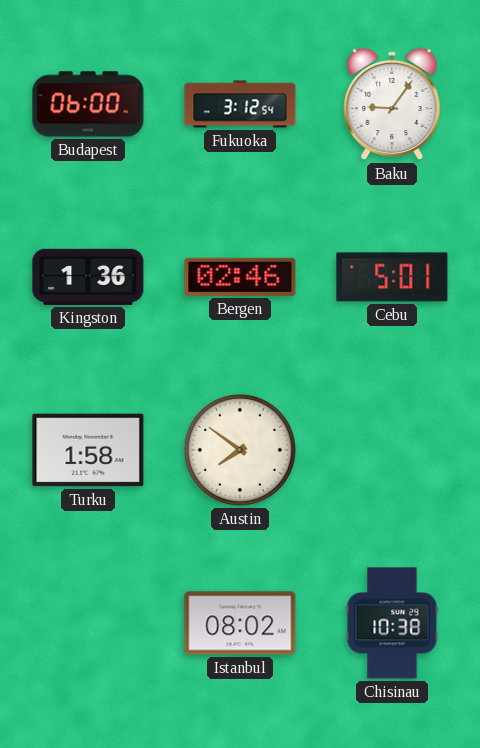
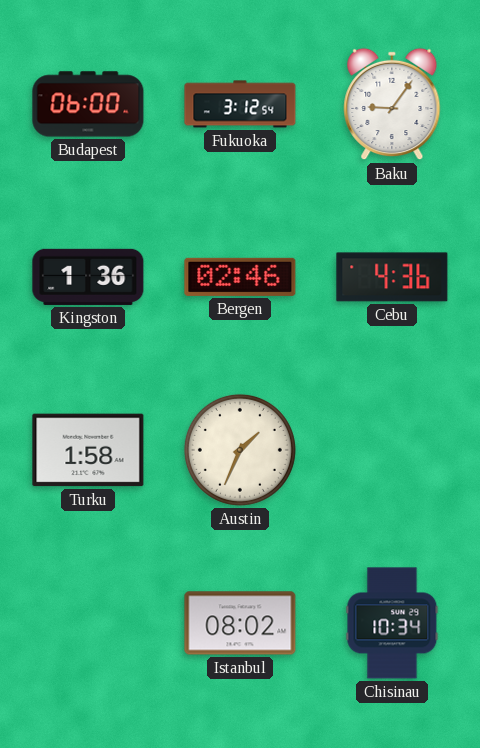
Cebu: 5:01 -> 4:36
Austin: 7:51 -> 1:34
Chisinau: 10:38 -> 10:34
